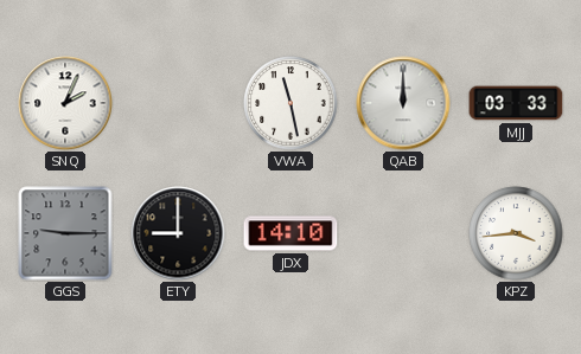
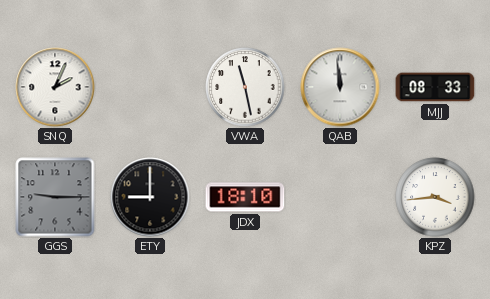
QAB: 12:00 -> 11:59
MJJ: 03:33 -> 08:33
JDX: 14:10 -> 18:10
